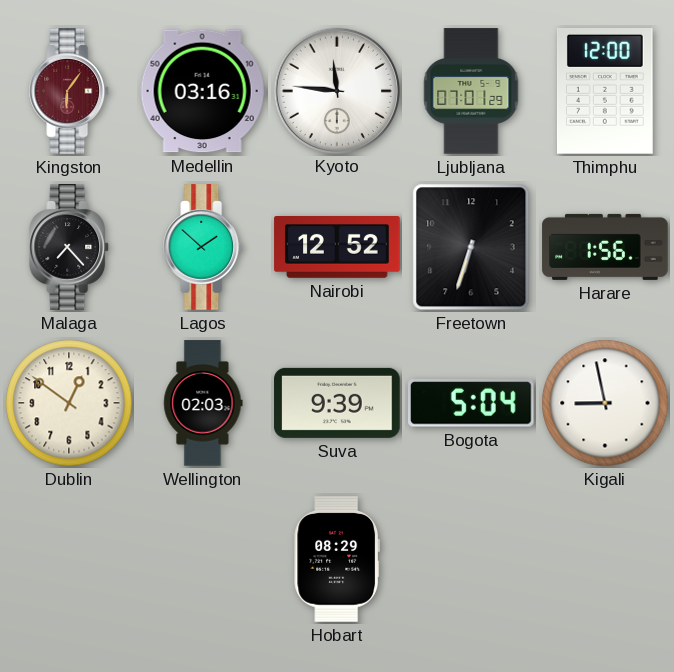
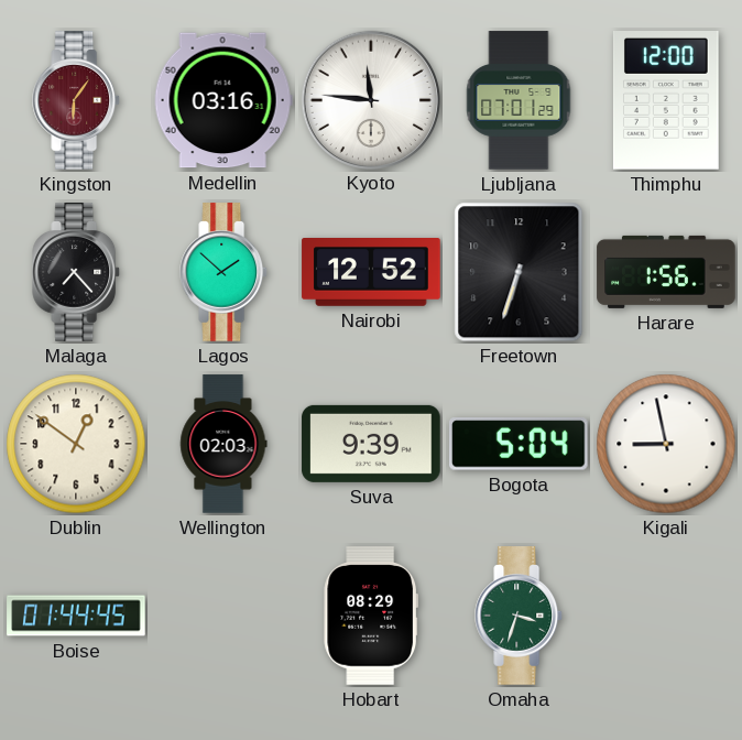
Boise: none -> 01:44
Omaha: none -> 3:33
